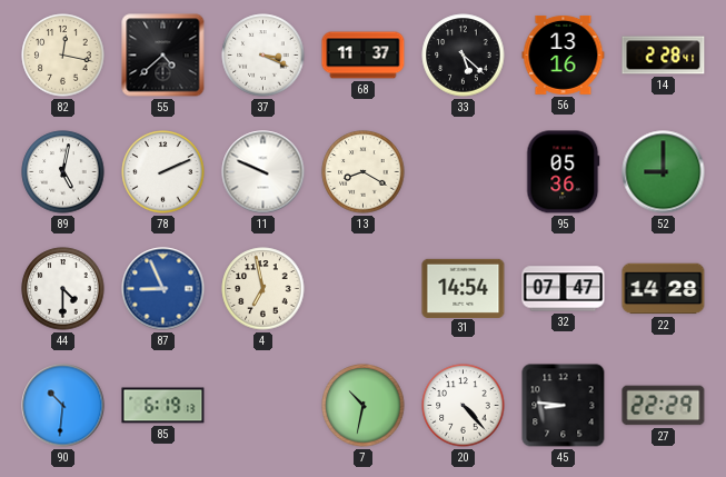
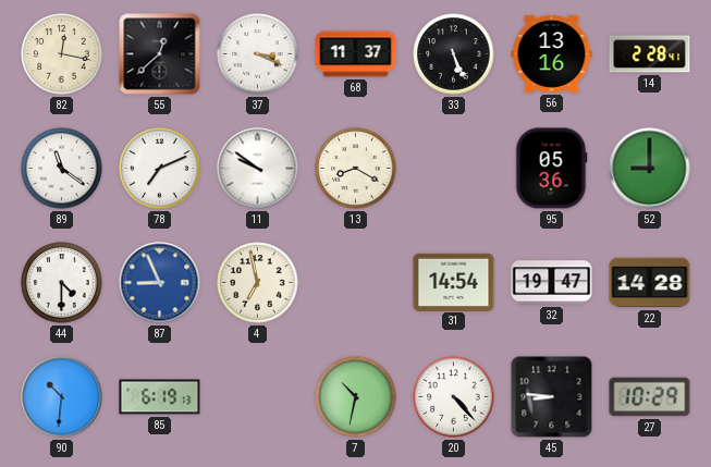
55: 4:38 -> 12:38
33: 5:22 -> 5:26
89: 5:02 -> 11:21
78: 2:11 -> 7:11
11: 9:49 -> 9:51
32: 07:47 -> 19:47
27: 22:29 -> 10:29
